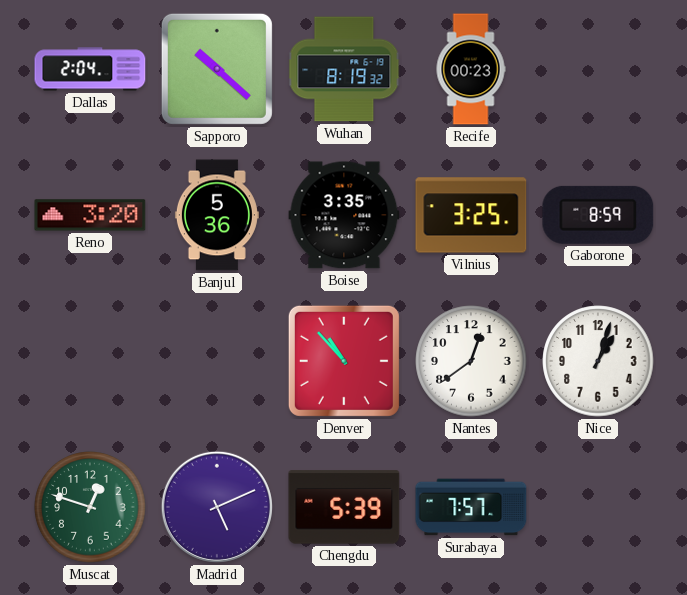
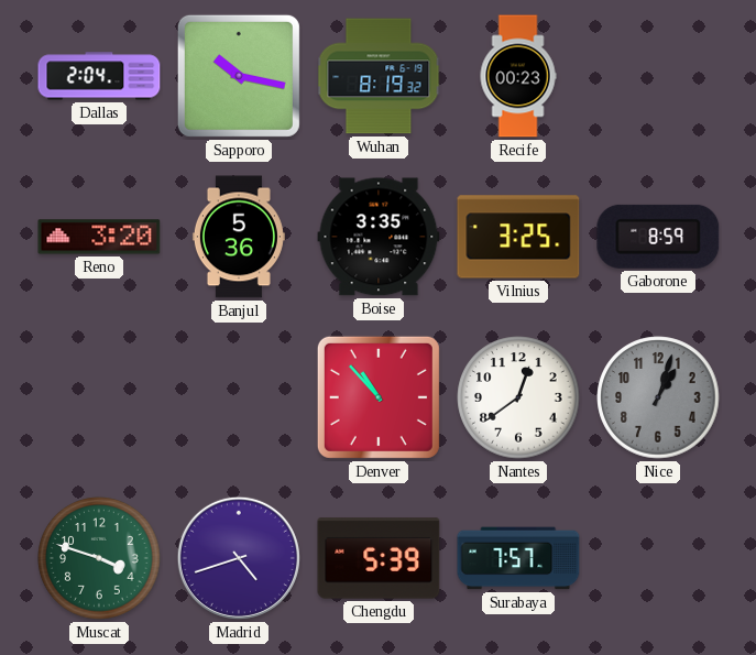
Sapporo: 10:22 -> 10:17
Nice dial: white -> grey
Muscat: 12:48 -> 3:48
Madrid: 5:11 -> 4:42
